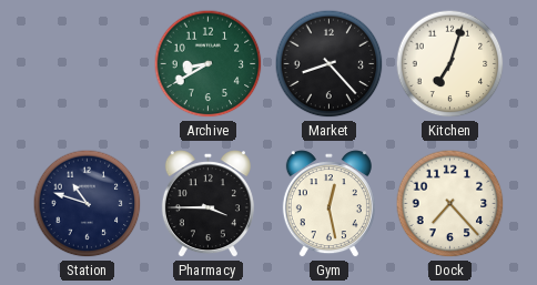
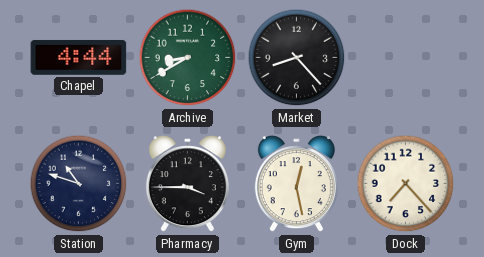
Chapel: none -> 4:44
Kitchen: 7:03 -> none
